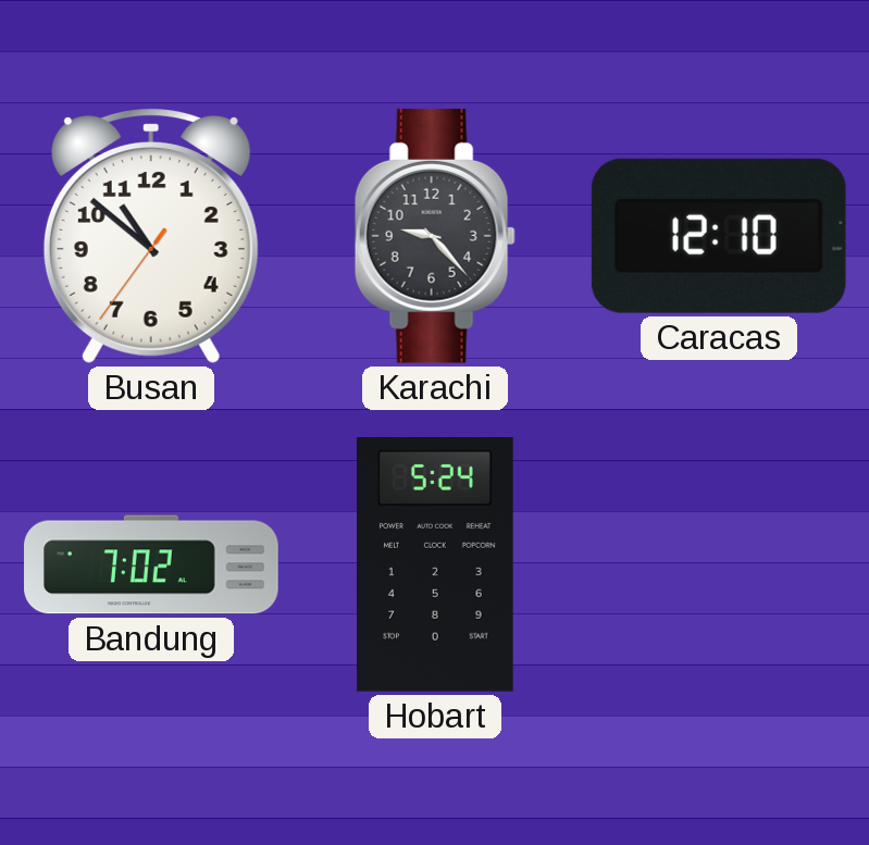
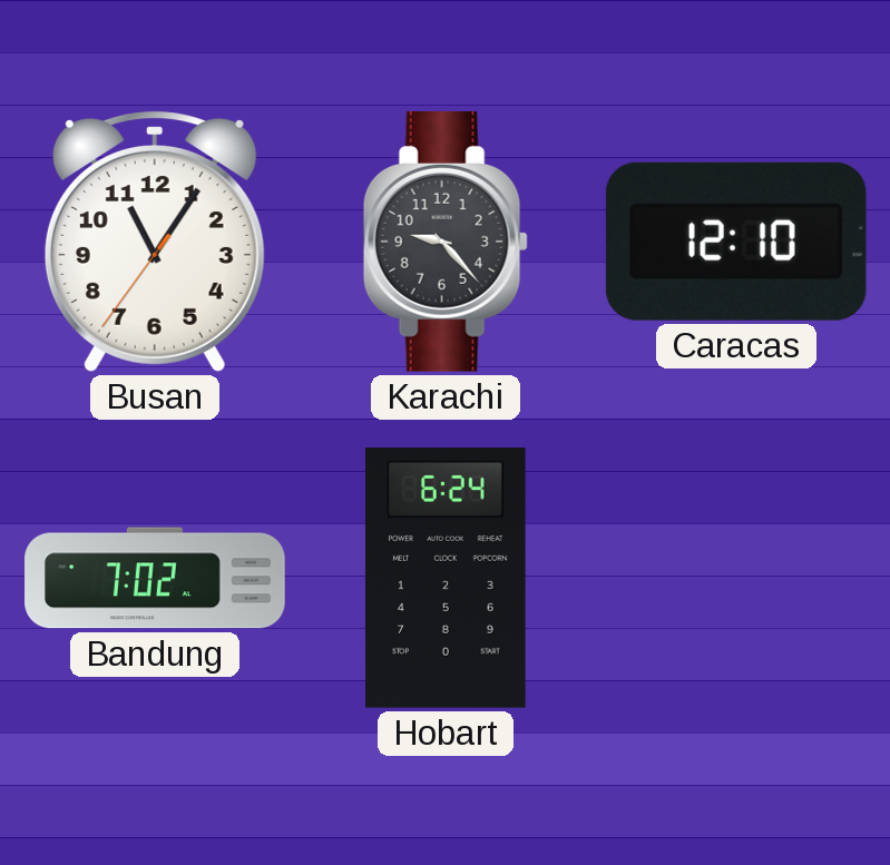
Busan: 10:51 -> 11:05
Hobart: 5:24 -> 6:24
